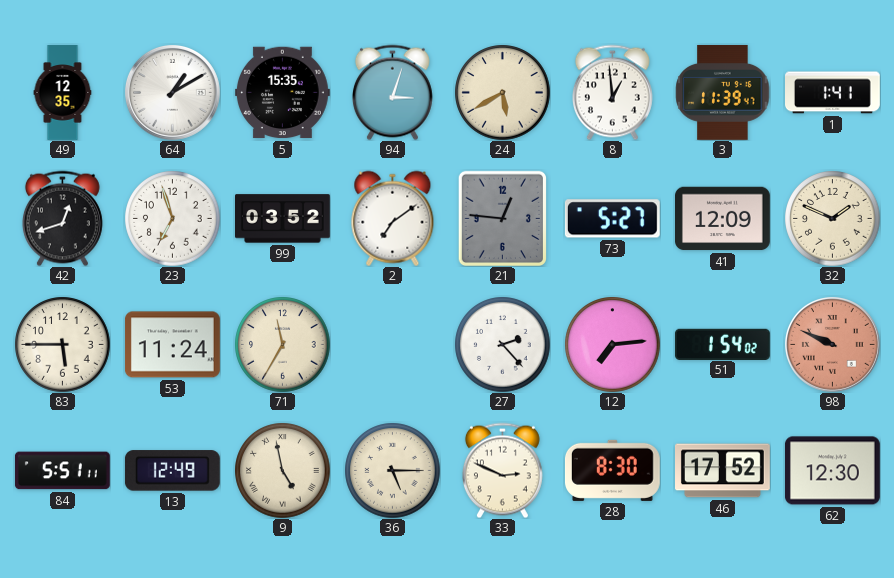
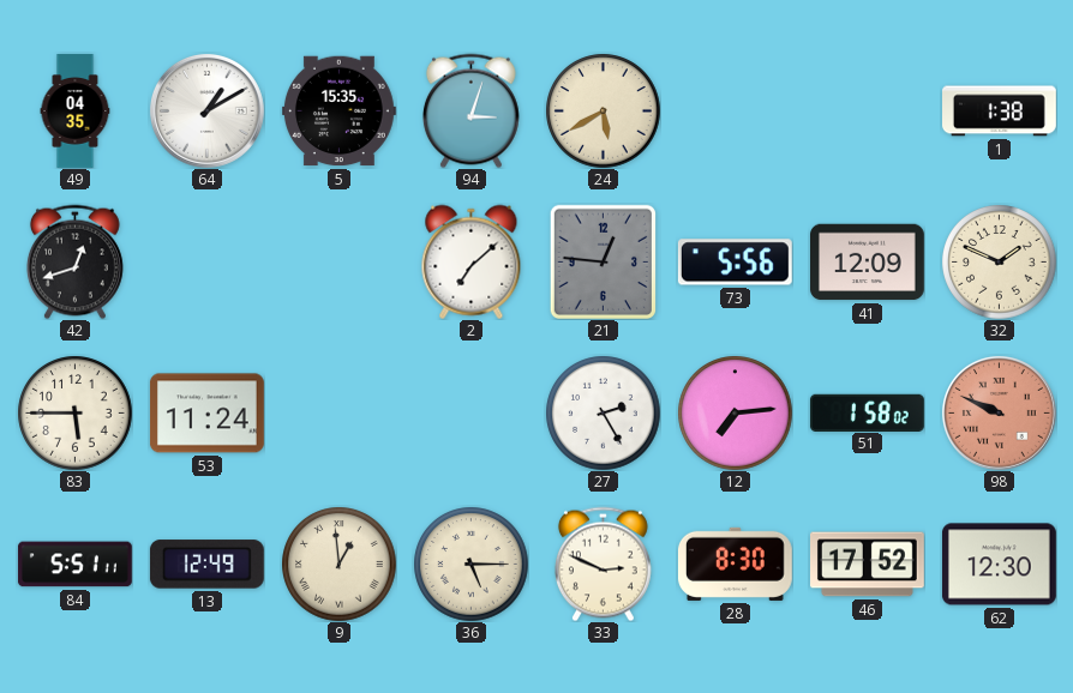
49: 12:35 -> 04:35
8: 12:59 -> none
3: 11:39 -> none
1: 1:41 -> 1:38
23: 6:57 -> none
99: 03:52 -> none
2: 7:09 -> 7:08
73: 5:27 -> 5:56
71: 11:35 -> none
27: 2:23 -> 2:25
51: 1:54 -> 1:58
9: 4:58 -> 12:59
